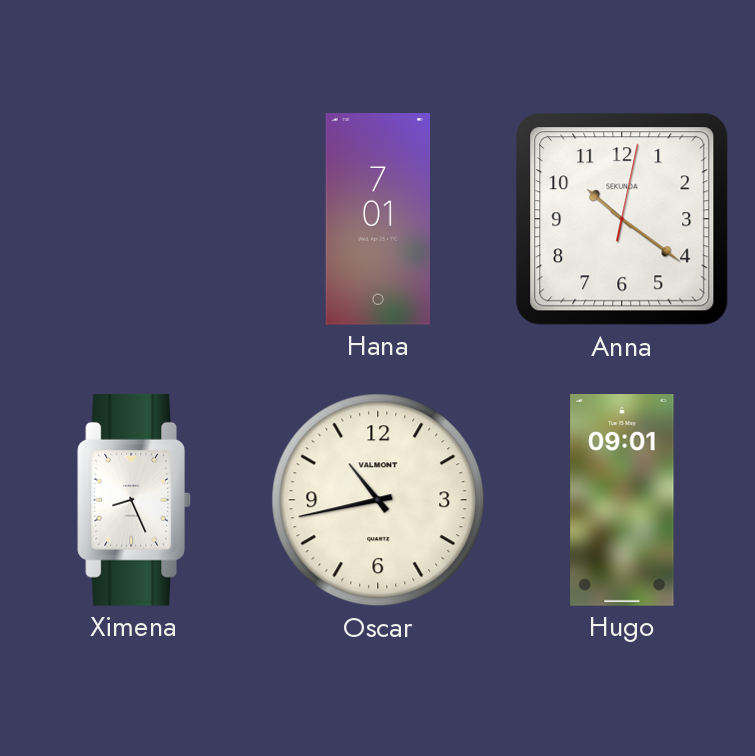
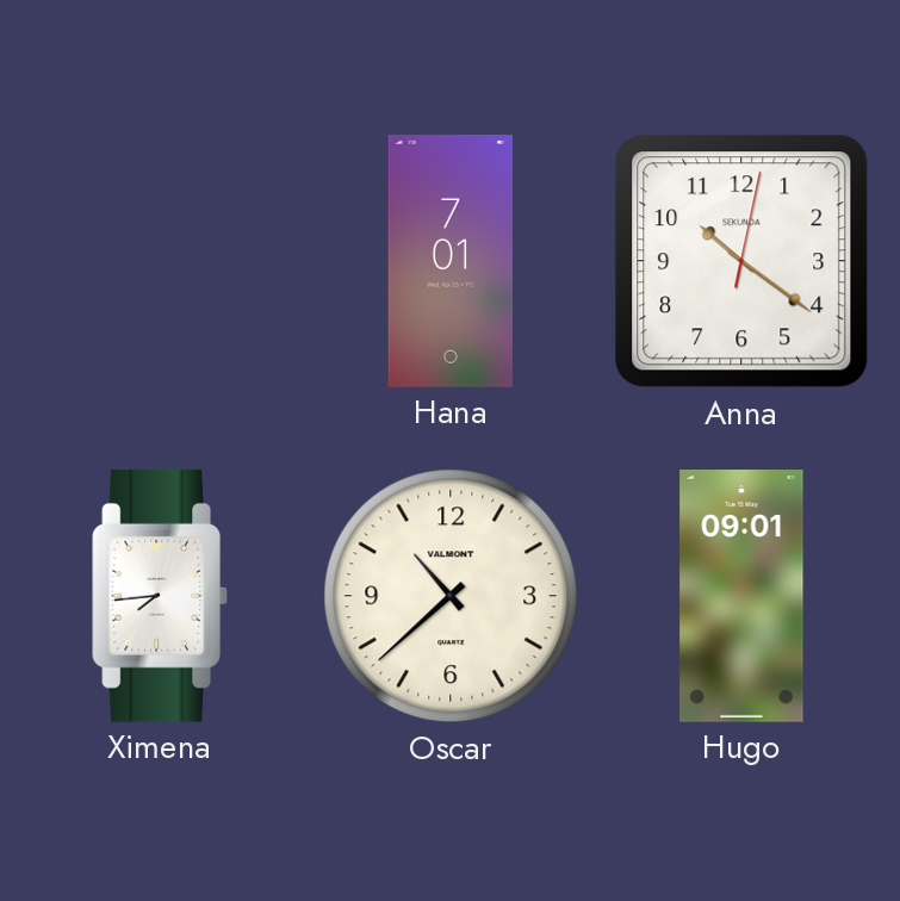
Ximena: 8:26 -> 7:44
Oscar: 10:43 -> 10:38
